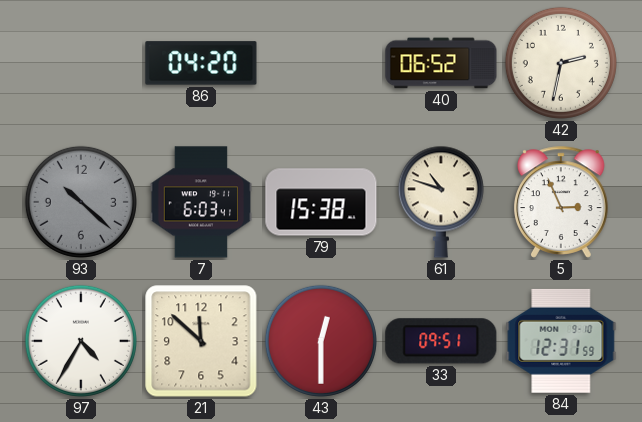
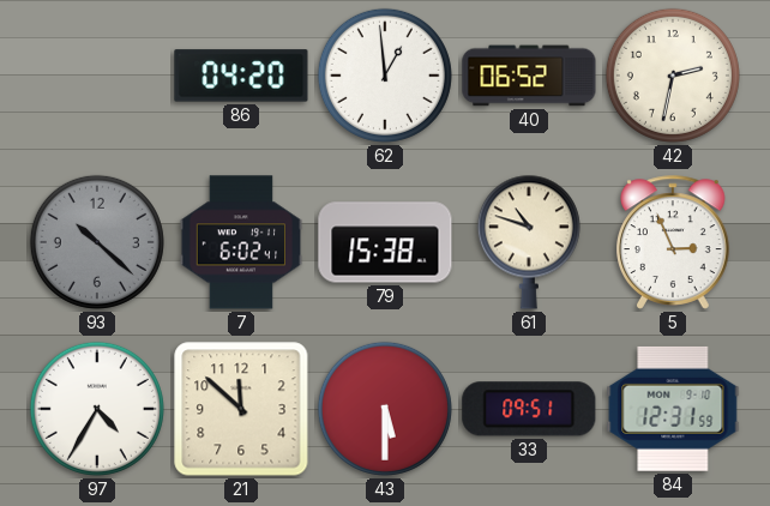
62: none -> 12:59
7: 6:03 -> 6:02
43: 12:30 -> 5:30
